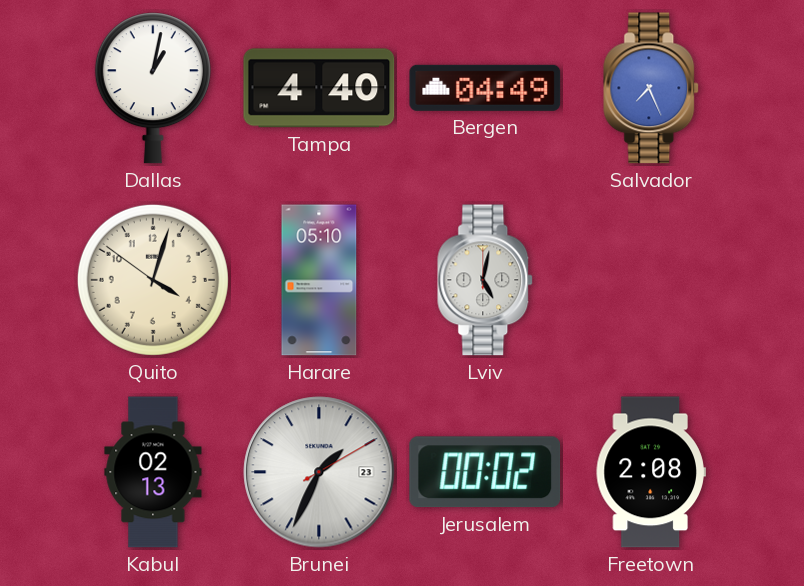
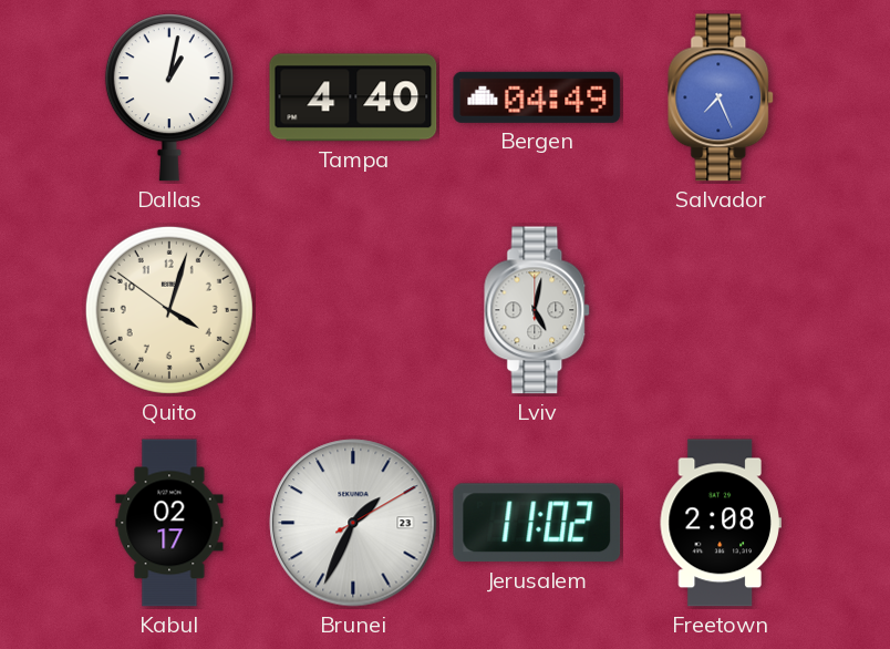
Harare: 05:10 -> none
Kabul: 02:13 -> 02:17
Jerusalem: 00:02 -> 11:02
